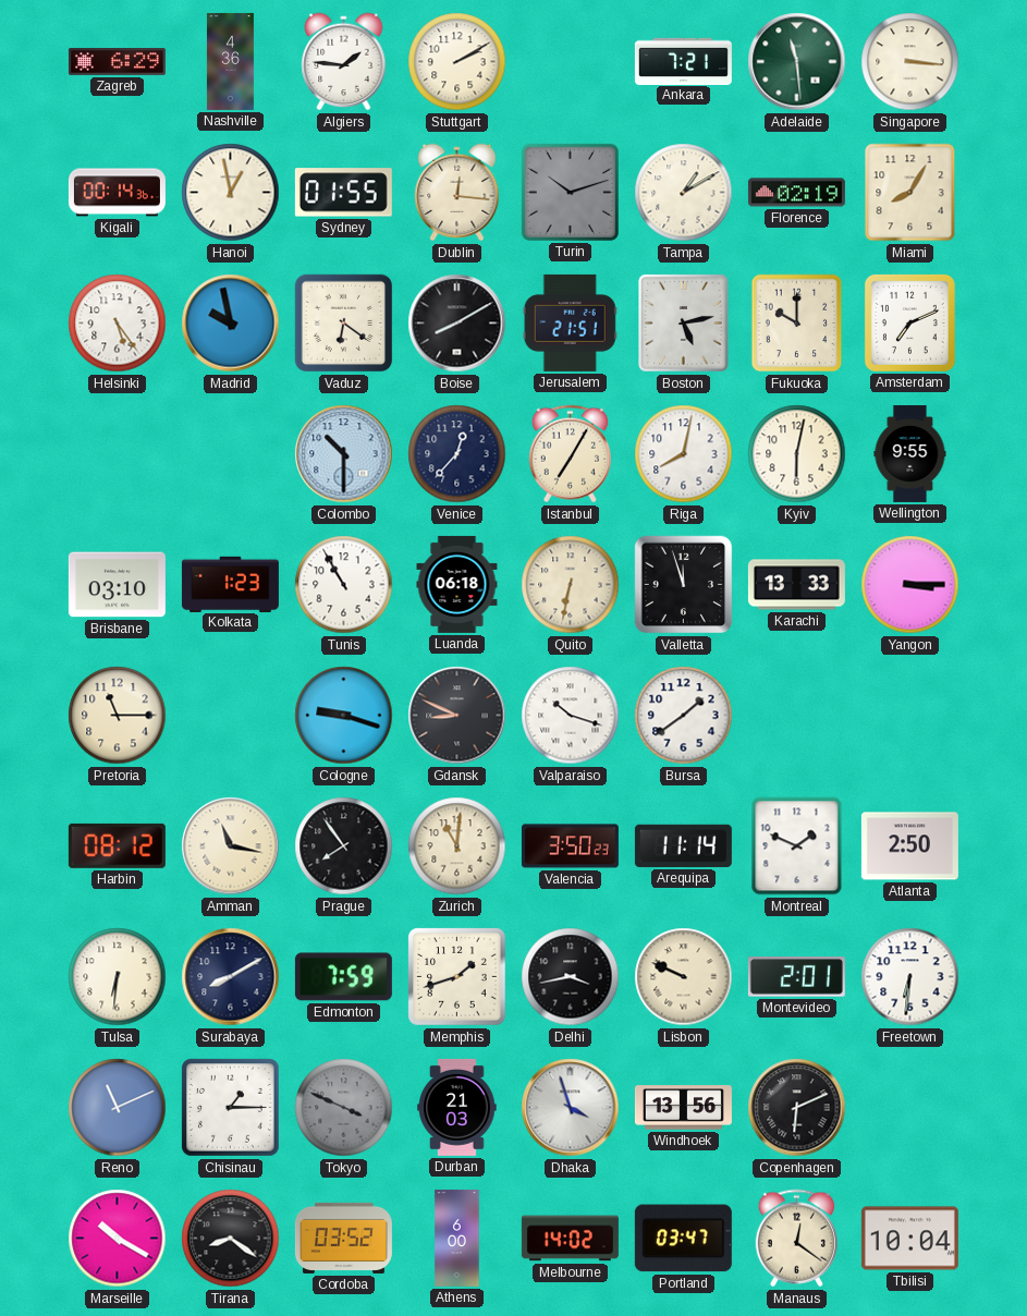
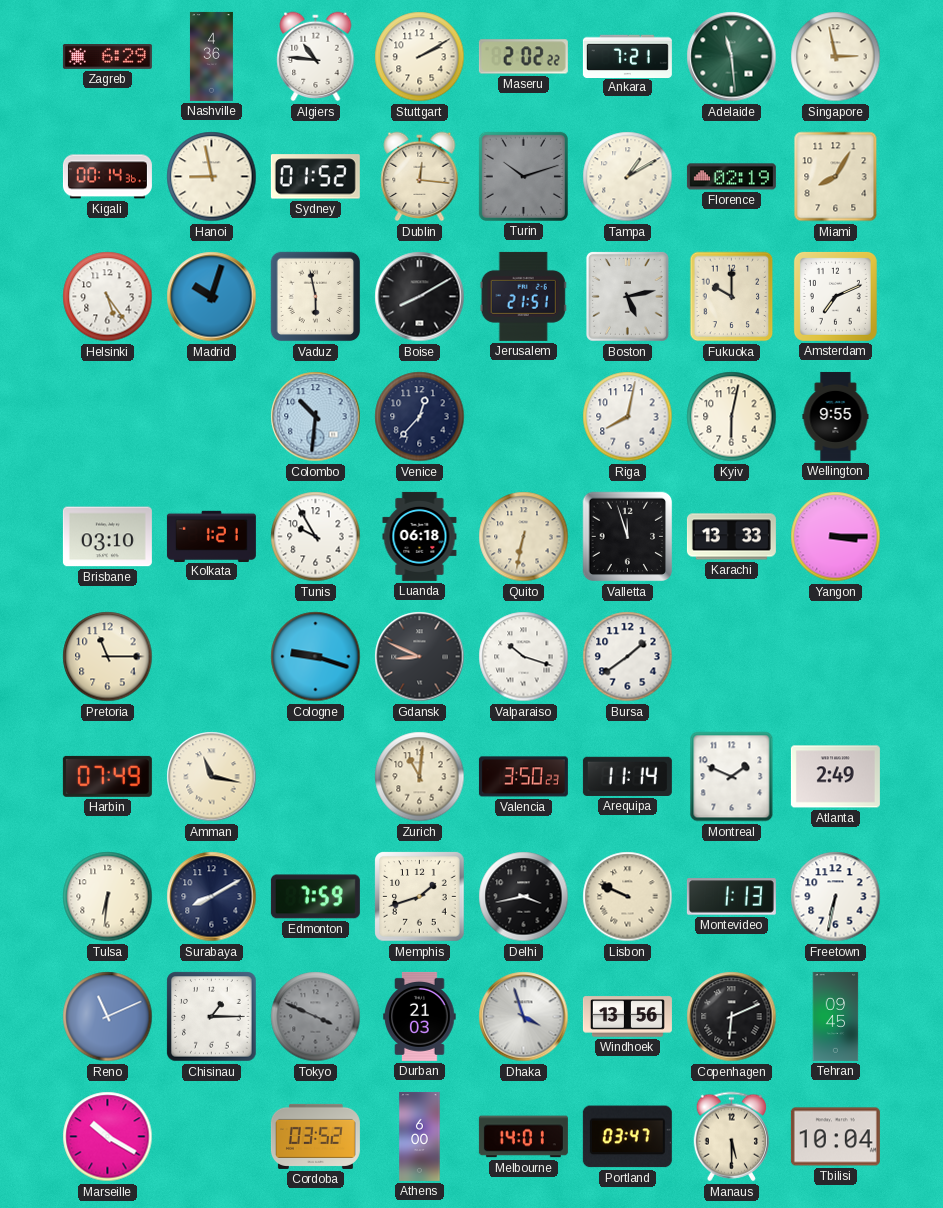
Algiers: 1:46 -> 10:46
Maseru: none -> 2:02
Singapore: 3:16 -> 2:58
Hanoi: 12:58 -> 8:58
Sydney: 01:55 -> 01:52
Madrid: 9:58 -> 10:03
Vaduz: 6:21 -> 5:58
Colombo: 10:30 -> 10:31
Istanbul: 7:05 -> none
Kolkata: 1:23 -> 1:21
Tunis: 10:55 -> 9:55
Harbin: 08:12 -> 07:49
Prague: 7:54 -> none
Atlanta: 2:50 -> 2:49
Montevideo: 2:01 -> 1:13
Freetown: 6:31 -> 6:32
Tehran: none -> 09:45
Tirana: 8:21 -> none
Melbourne: 14:02 -> 14:01
Manaus: 12:21 -> 5:30
